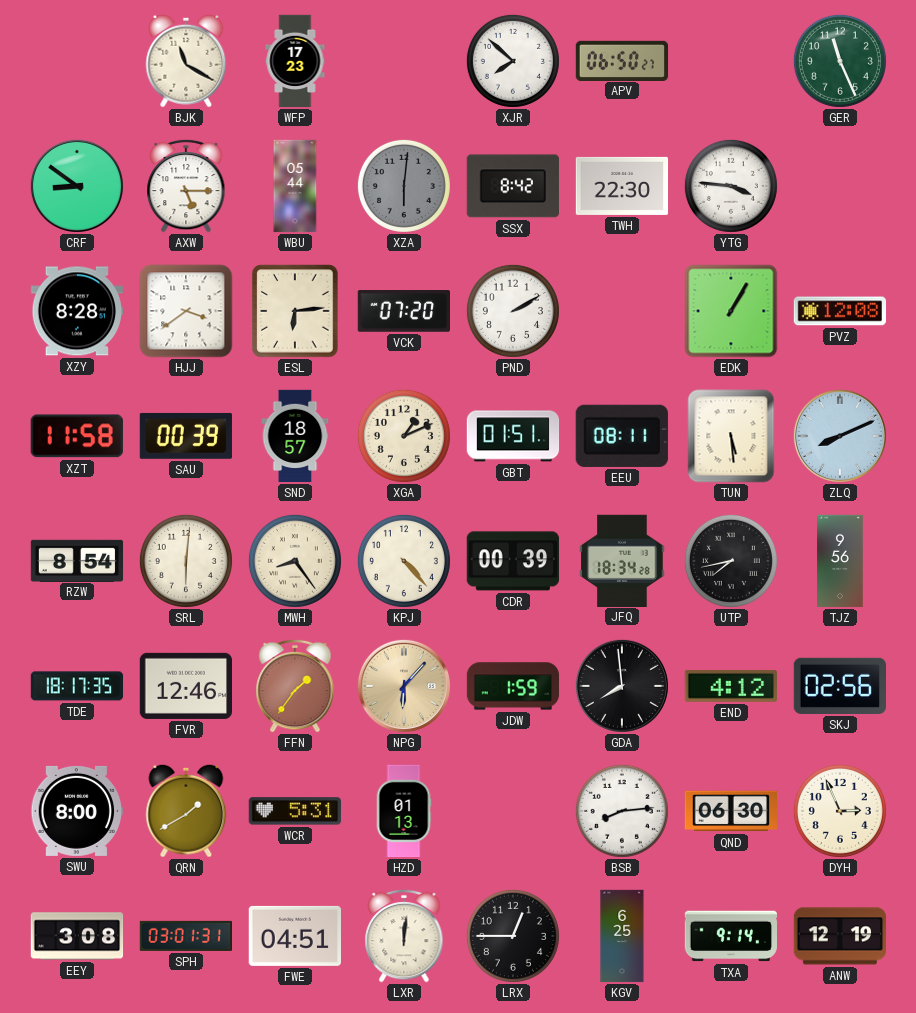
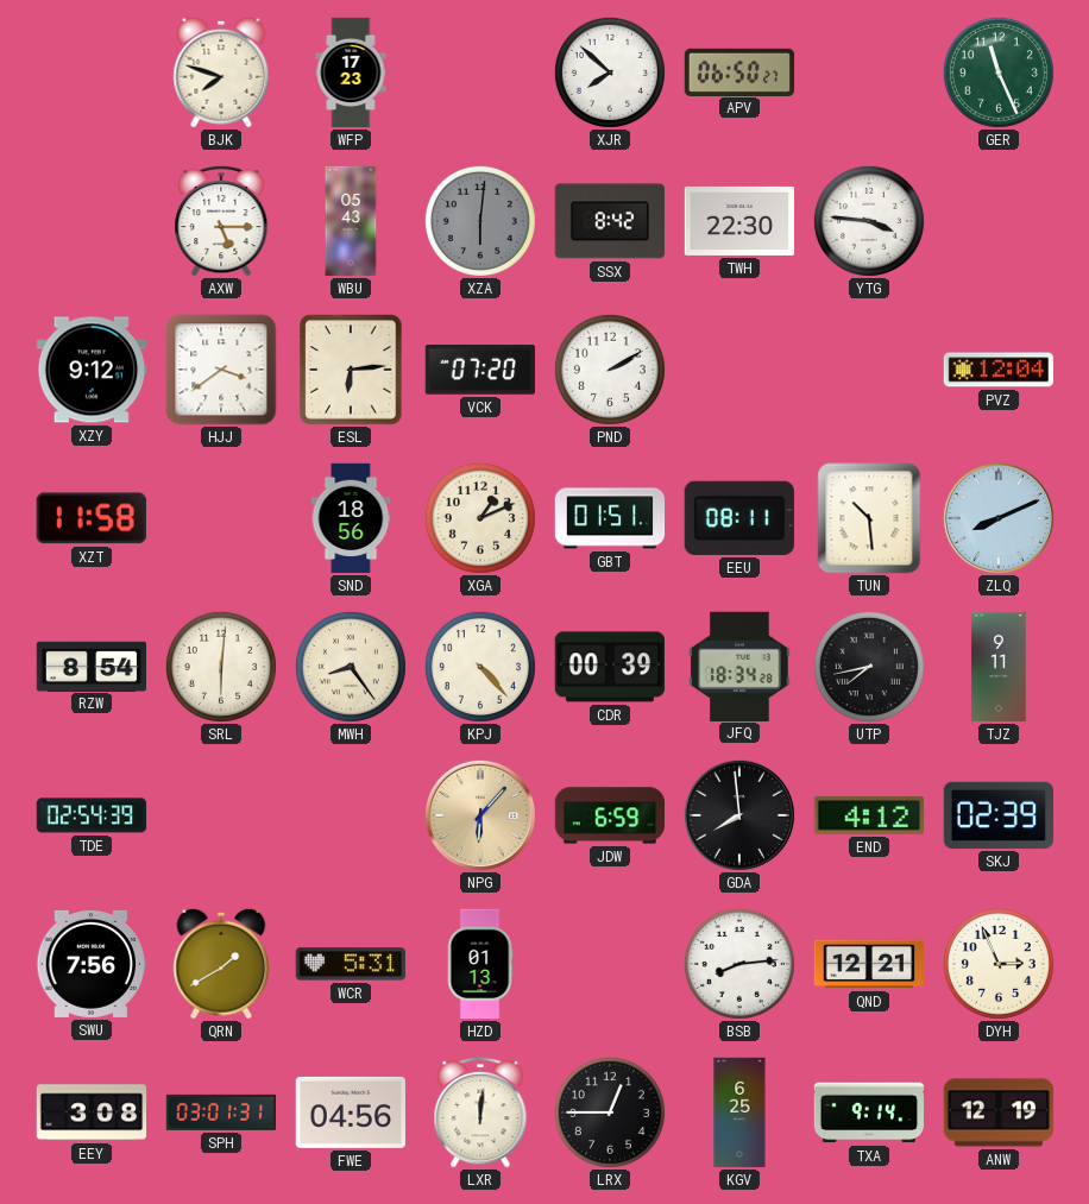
BJK: 11:20 -> 7:48
CRF: 8:51 -> none
WBU: 05:44 -> 05:43
XZY: 8:28 -> 9:12
EDK: 1:05 -> none
PVZ: 12:08 -> 12:04
SAU: 00:39 -> none
SND: 18:57 -> 18:56
TUN: 5:29 -> 10:29
TJZ: 9:56 -> 9:11
TDE: 18:17 -> 02:54
FVR: 12:46 -> none
FFN: 1:36 -> none
JDW: 1:59 -> 6:59
SKJ: 02:56 -> 02:39
SWU: 8:00 -> 7:56
QND: 06:30 -> 12:21
FWE: 04:51 -> 04:56
